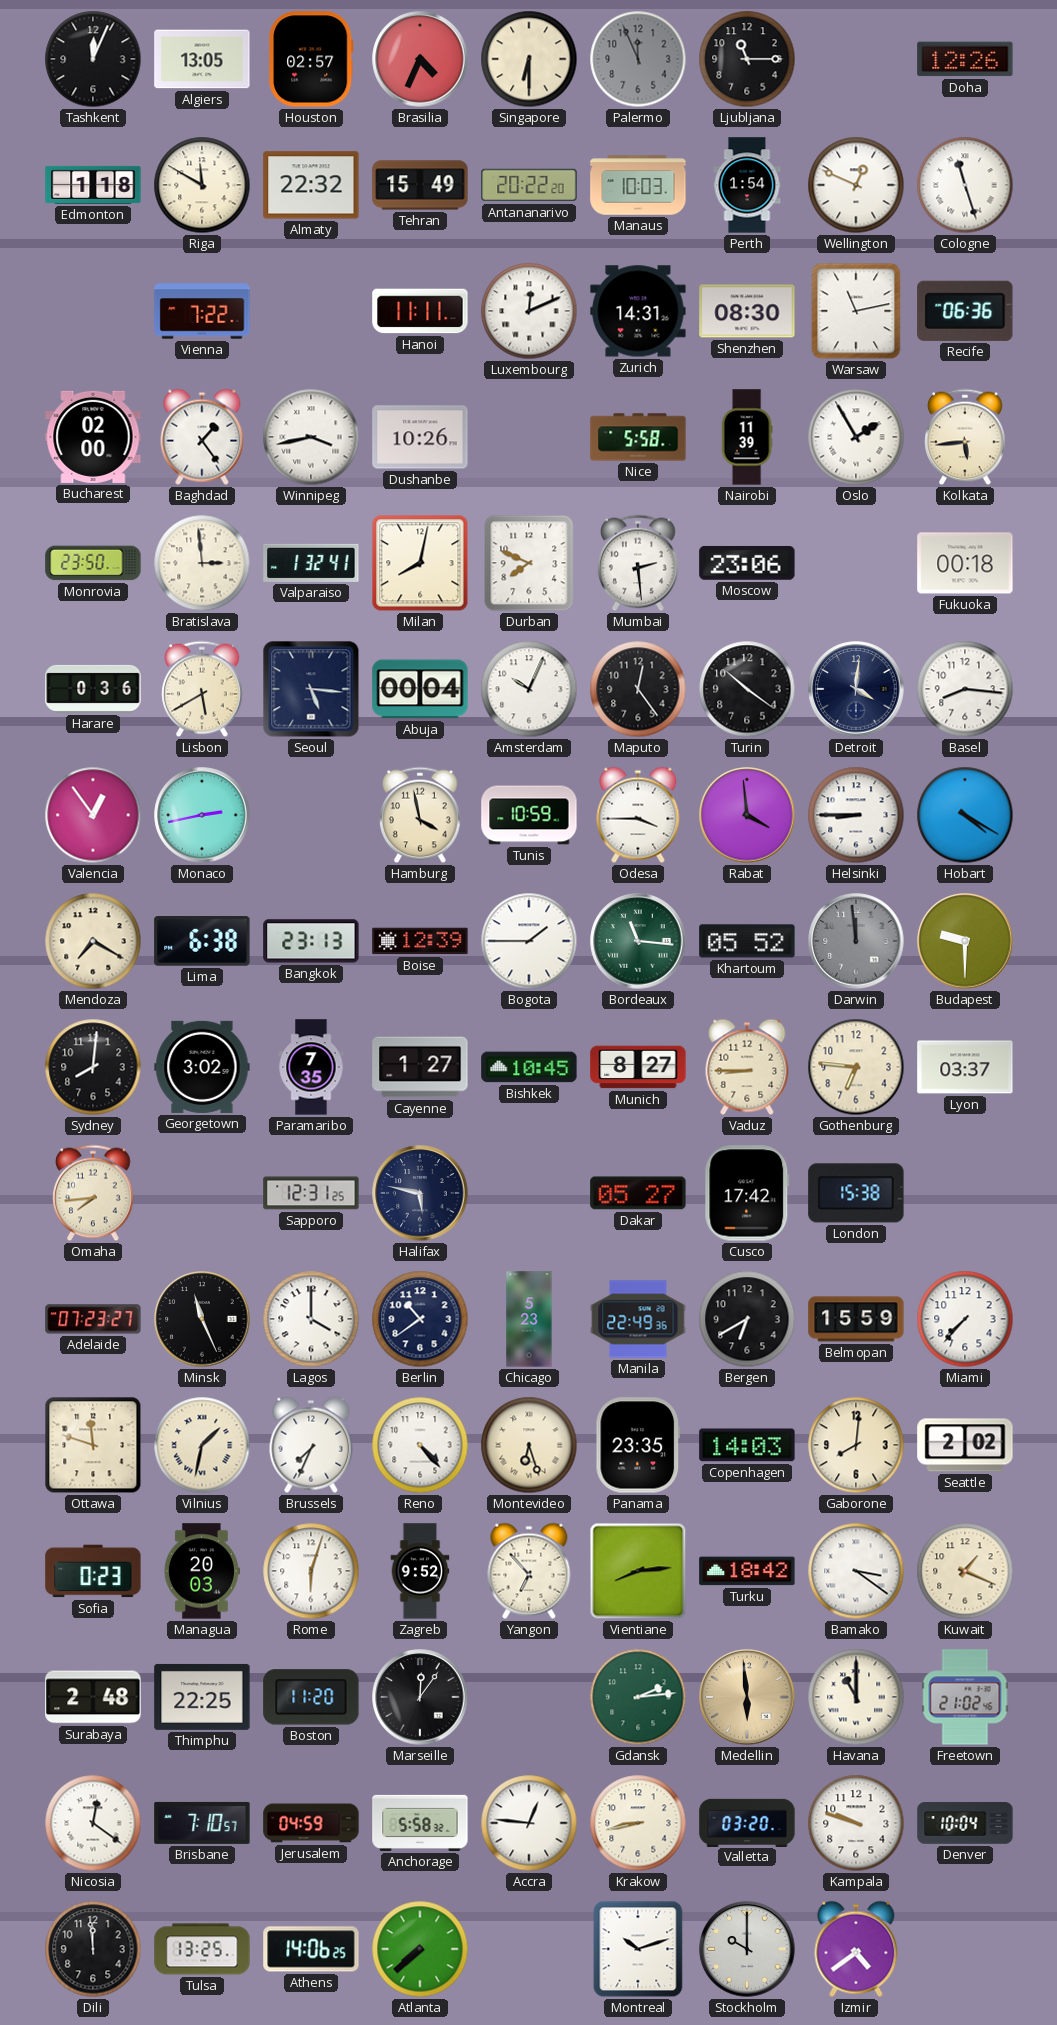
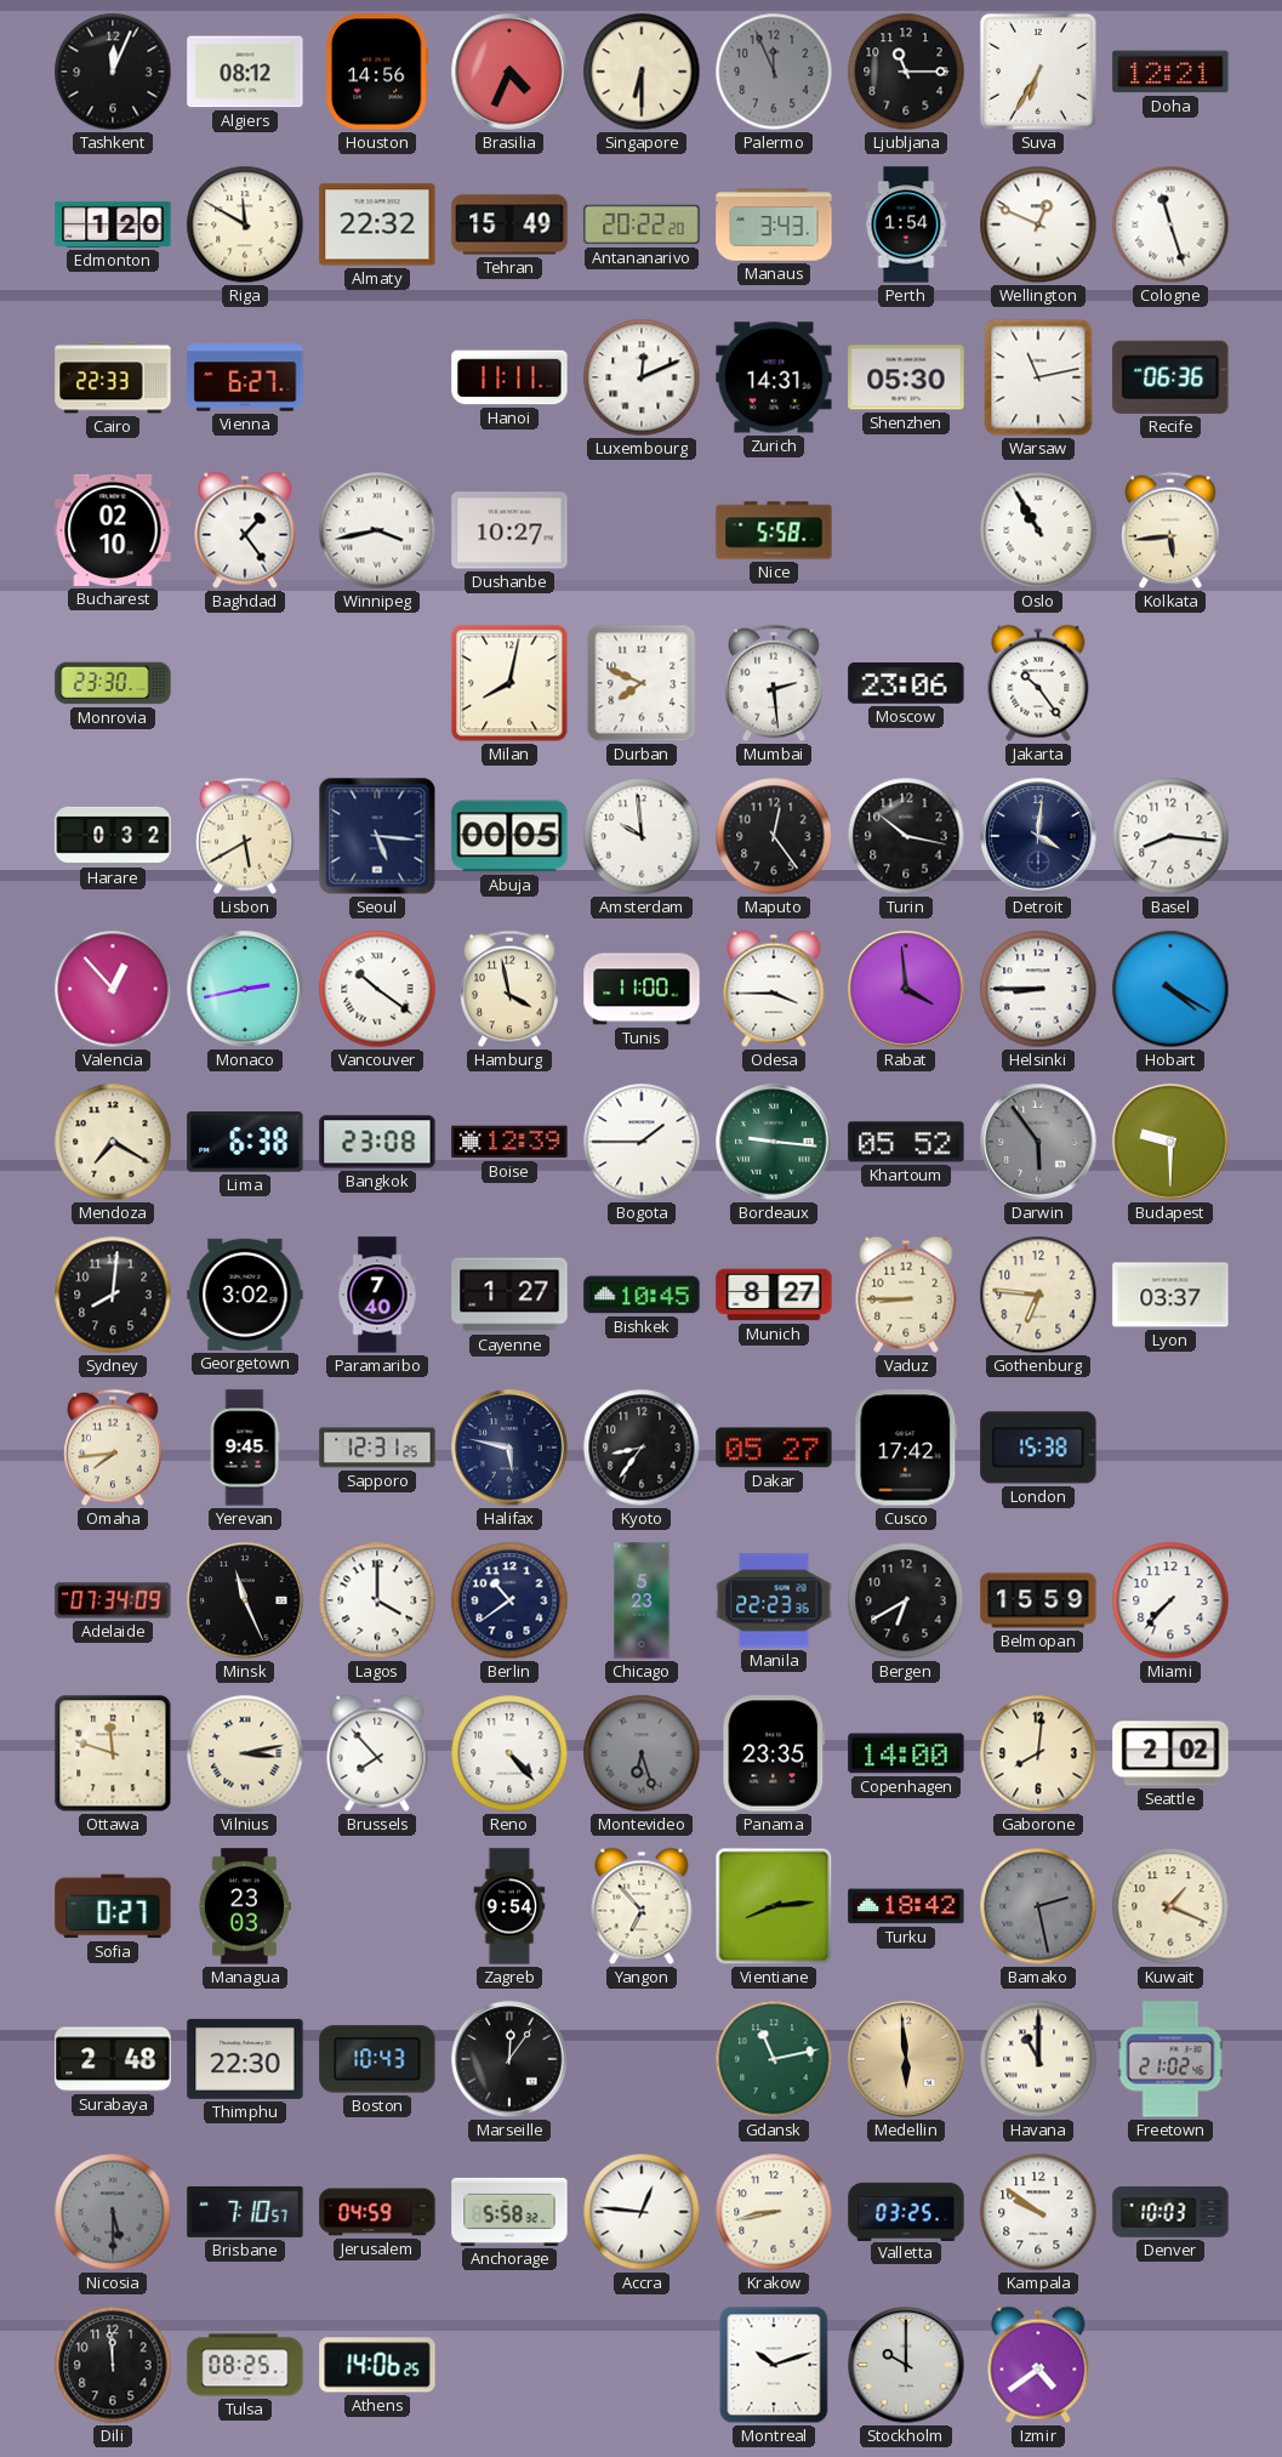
Algiers: 13:05 -> 08:12
Houston: 02:57 -> 14:56
Suva: none -> 6:35
Doha: 12:26 -> 12:21
Edmonton: 1:18 -> 1:20
Manaus: 10:03 -> 3:43
Cairo: none -> 22:33
Vienna: 7:22 -> 6:27
Shenzhen: 08:30 -> 05:30
Bucharest: 02:00 -> 02:10
Dushanbe: 10:26 -> 10:27
Nairobi: 11:39 -> none
Oslo: 1:55 -> 10:55
Monrovia: 23:50 -> 23:30
Bratislava: 2:59 -> none
Valparaiso: 1:32 -> none
Jakarta: none -> 10:24
Fukuoka: 00:18 -> none
Harare: 0:36 -> 0:32
Abuja: 00:04 -> 00:05
Amsterdam: 10:04 -> 9:59
Turin: 10:21 -> 10:17
Valencia: 12:54 -> 12:53
Vancouver: none -> 10:21
Tunis: 10:59 -> 11:00
Bangkok: 23:13 -> 23:08
Bordeaux: 11:16 -> 9:16
Darwin: 11:59 -> 5:54
Paramaribo: 7:35 -> 7:40
Yerevan: none -> 9:45
Kyoto: none -> 8:36
Adelaide: 07:23 -> 07:34
Manila: 22:49 -> 22:23
Vilnius: 1:32 -> 3:13
Brussels: 7:34 -> 7:53
Montevideo dial: cream -> grey
Copenhagen: 14:03 -> 14:00
Sofia: 0:23 -> 0:27
Managua: 20:03 -> 23:03
Rome: 6:03 -> none
Zagreb: 9:52 -> 9:54
Bamako: 3:21 -> 2:28
Bamako dial: white -> grey
Thimphu: 22:25 -> 22:30
Boston: 11:20 -> 10:43
Gdansk: 2:14 -> 11:13
Nicosia: 12:21 -> 5:30
Nicosia dial: white -> grey
Valletta: 03:20 -> 03:25
Kampala: 9:48 -> 9:51
Denver: 10:04 -> 10:03
Tulsa: 13:25 -> 08:25
Atlanta: 7:38 -> none
